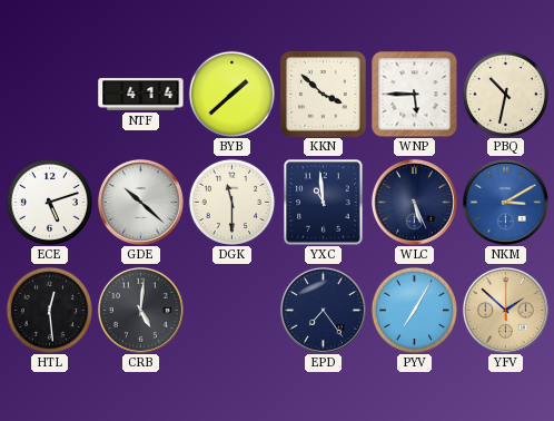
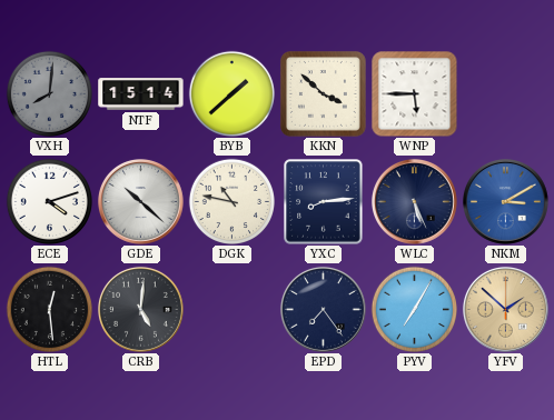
VXH: none -> 8:01
NTF: 4:14 -> 15:14
PBQ: 10:32 -> none
ECE: 5:12 -> 4:12
DGK: 11:30 -> 10:47
YXC: 10:59 -> 8:14
